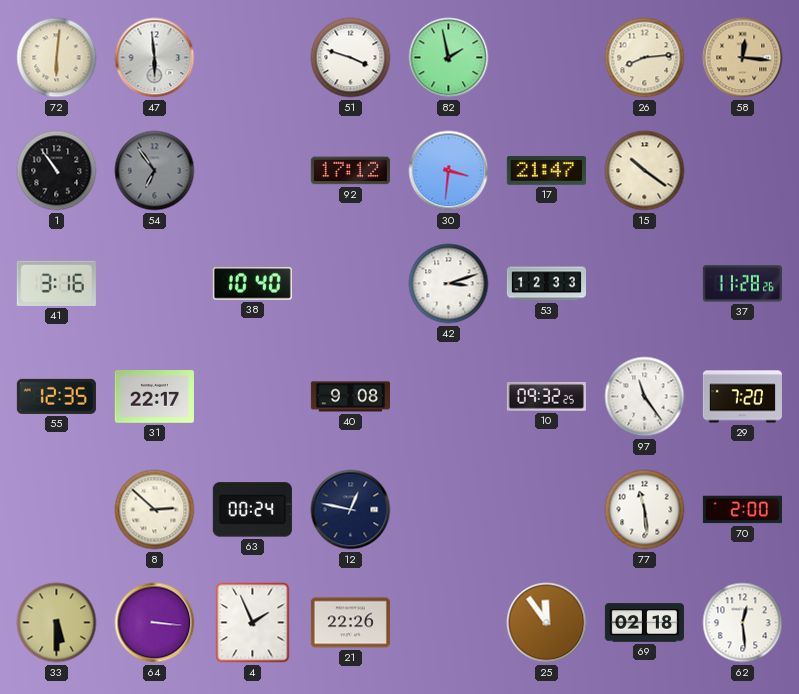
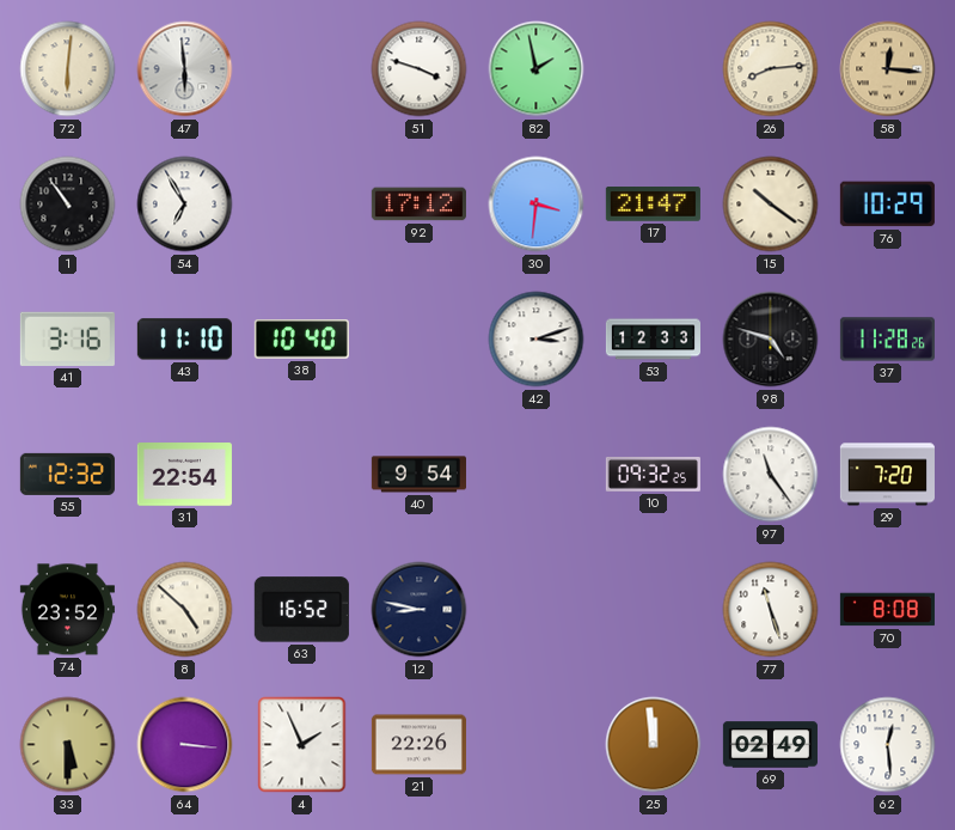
54: 6:54 -> 6:55
54 dial: grey -> white
76: none -> 10:29
43: none -> 11:10
98: none -> 4:48
55: 12:35 -> 12:32
31: 22:17 -> 22:54
40: 9:08 -> 9:54
74: none -> 23:52
8: 2:52 -> 4:52
63: 00:24 -> 16:52
12: 12:47 -> 8:47
77: 11:29 -> 11:27
70: 2:00 -> 8:08
25: 11:54 -> 11:59
69: 02:18 -> 02:49
